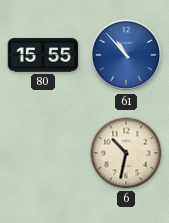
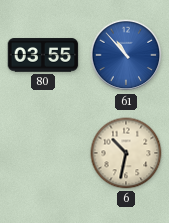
80: 15:55 -> 03:55
